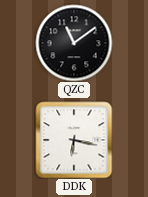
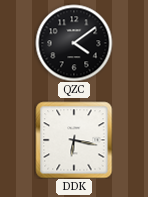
QZC: 11:09 -> 4:09
